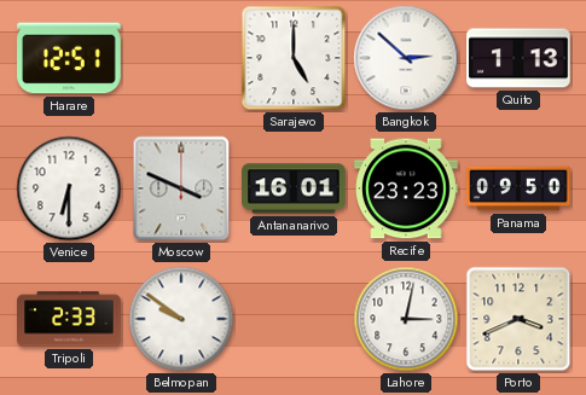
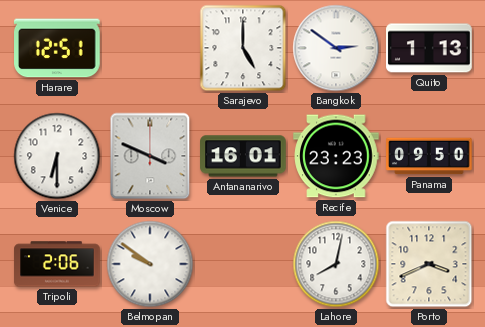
Bangkok: 2:52 -> 2:51
Tripoli: 2:33 -> 2:06
Lahore: 3:02 -> 8:02
